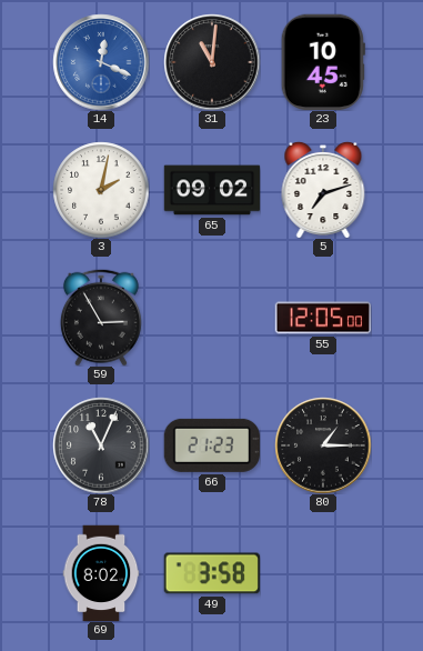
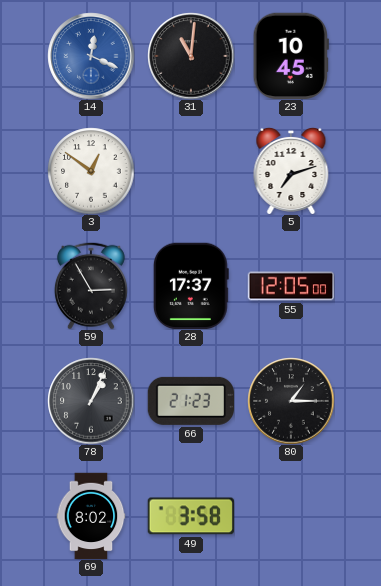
3: 2:02 -> 12:51
65: 09:02 -> none
28: none -> 17:37
78: 11:04 -> 1:04
